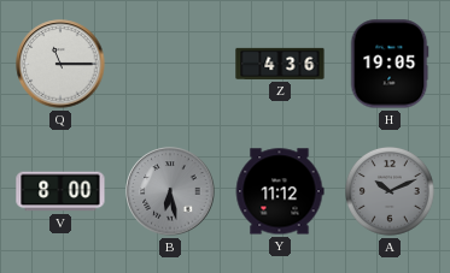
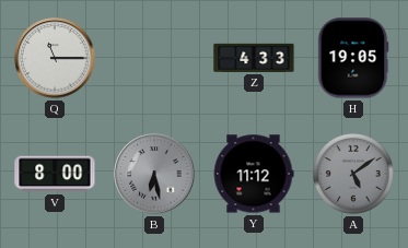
Z: 4:36 -> 4:33
A: 10:11 -> 5:09
